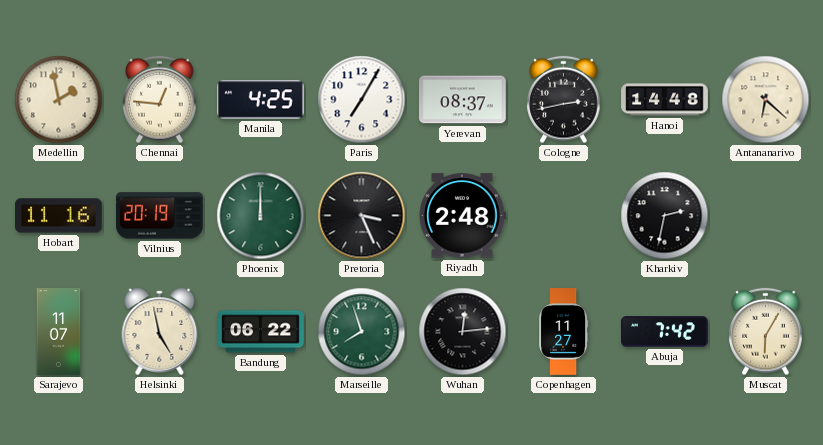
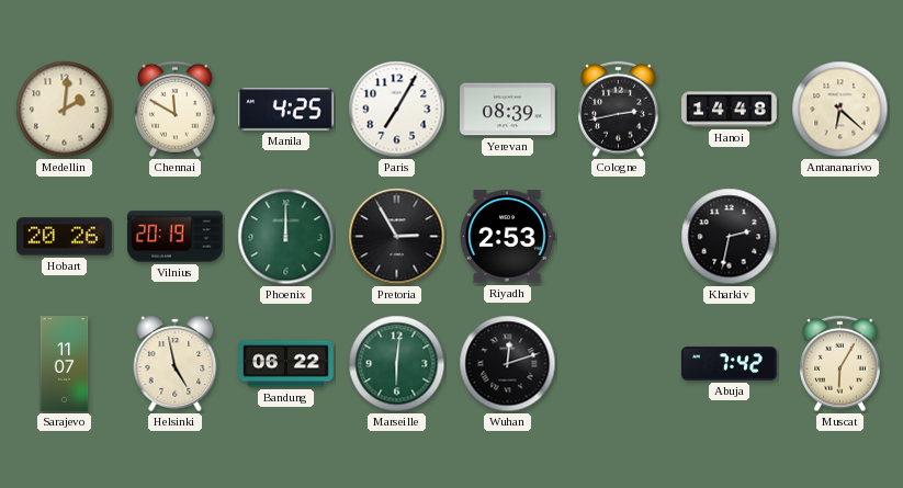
Medellin: 1:58 -> 2:01
Chennai: 12:46 -> 11:50
Yerevan: 08:37 -> 08:39
Hobart: 11:16 -> 20:26
Pretoria: 3:26 -> 2:55
Riyadh: 2:48 -> 2:53
Marseille: 7:57 -> 6:01
Wuhan: 12:14 -> 12:12
Copenhagen: 11:27 -> none
